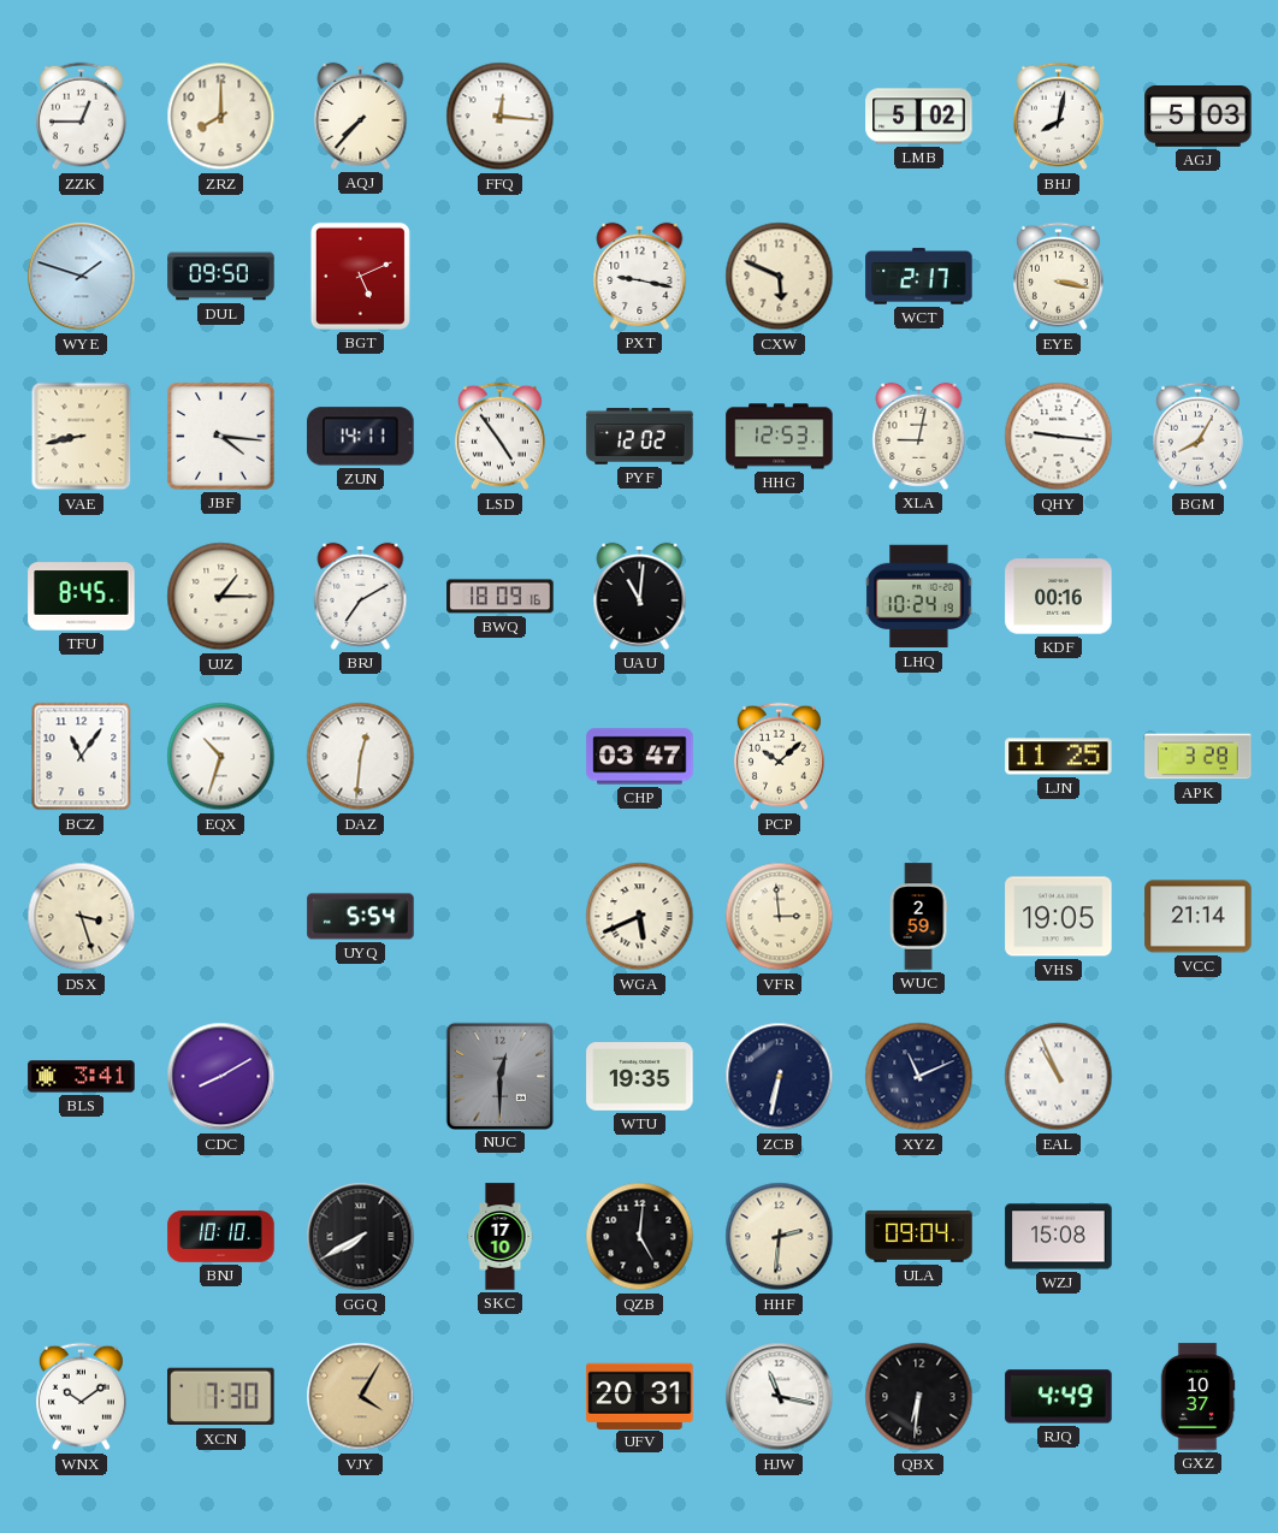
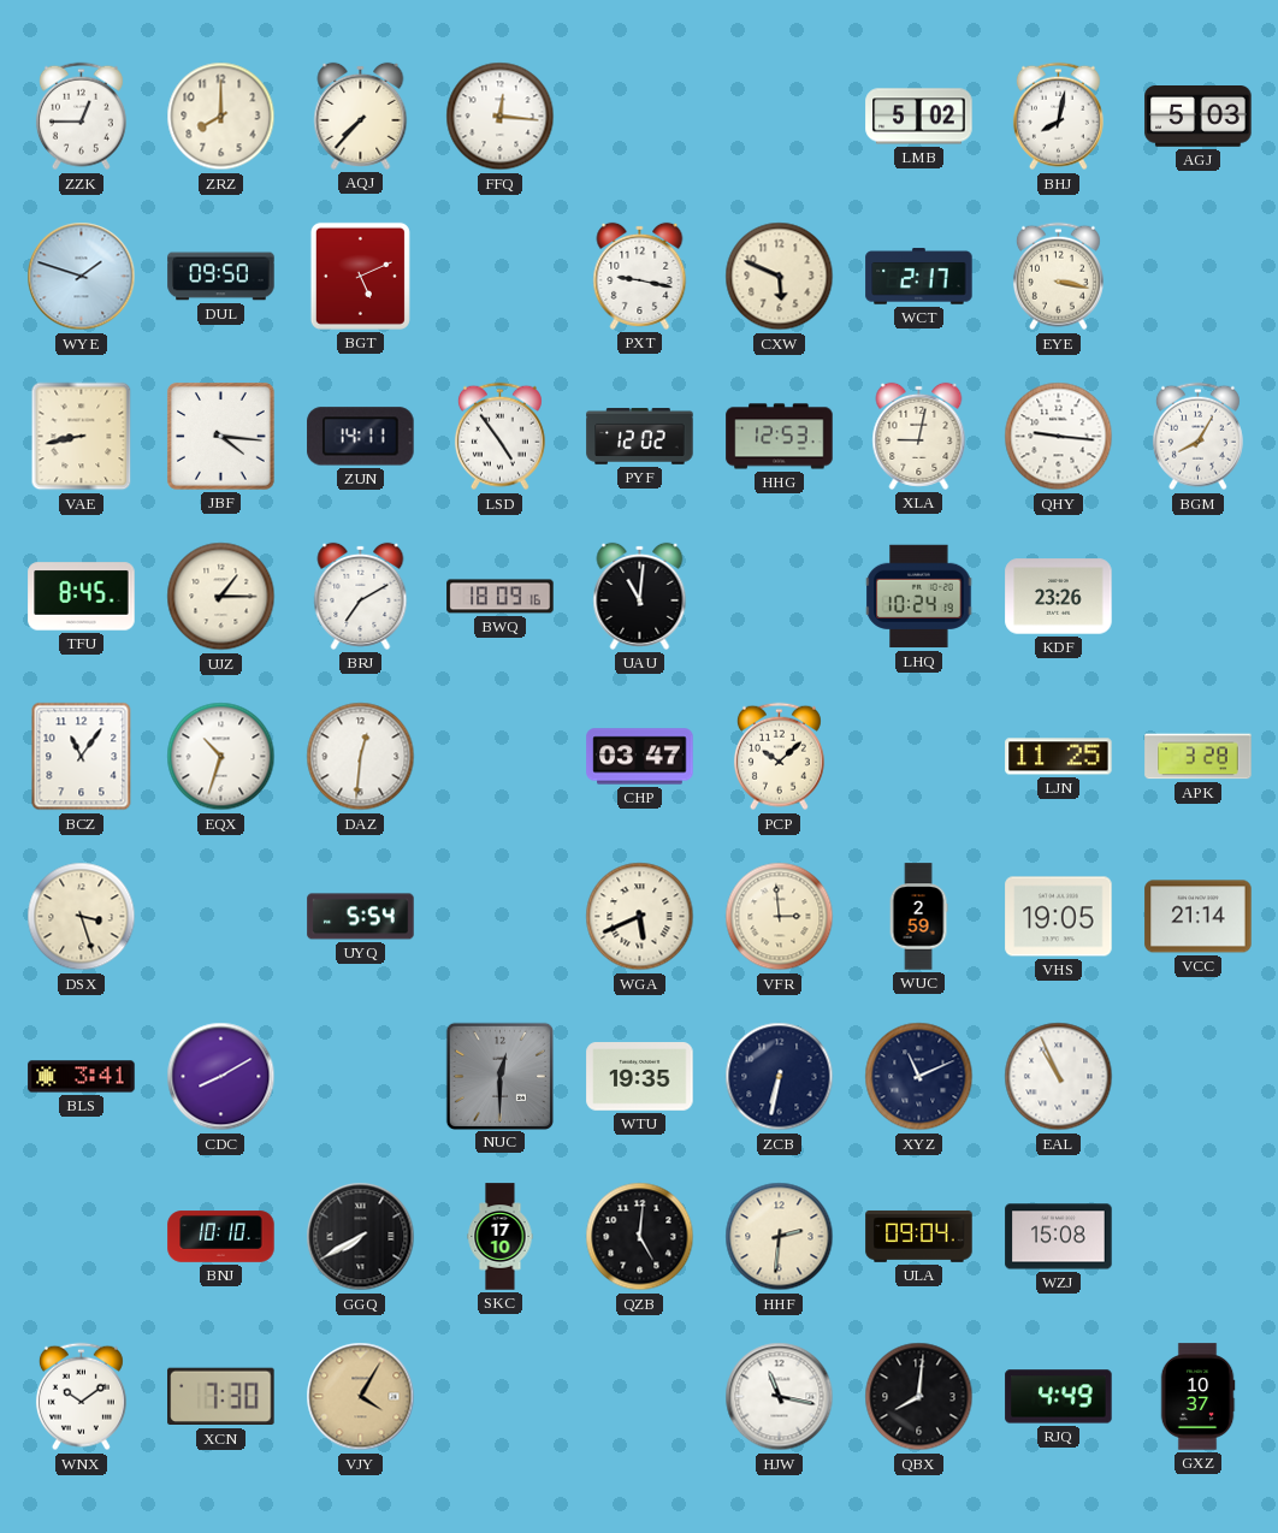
KDF: 00:16 -> 23:26
UFV: 20:31 -> none
QBX: 6:31 -> 8:01
